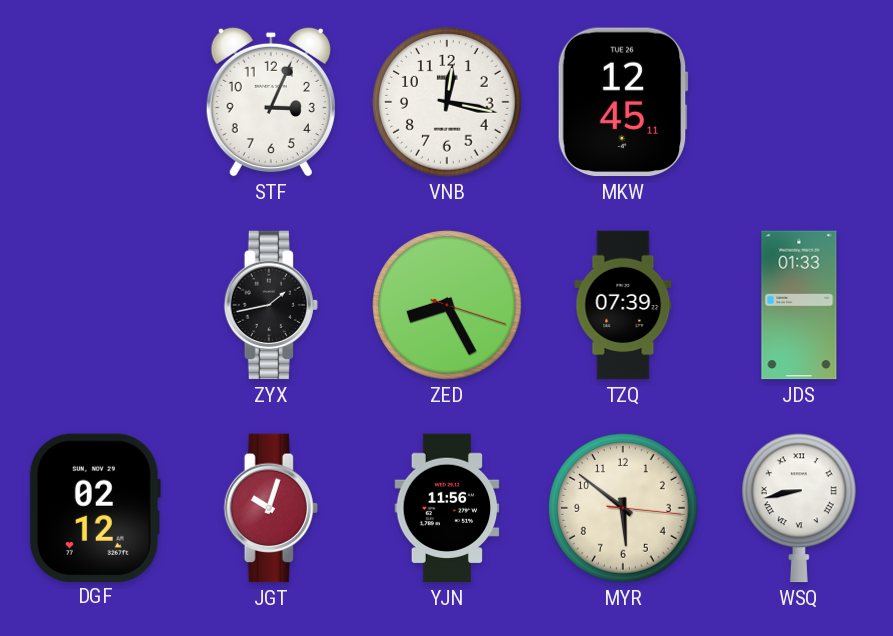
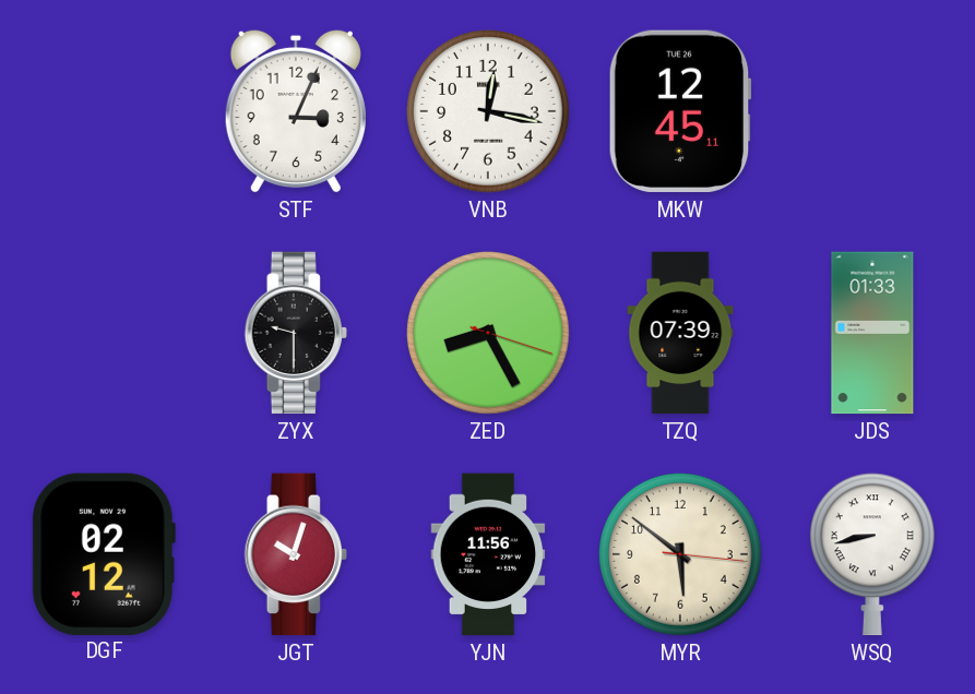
ZYX: 1:43 -> 9:30
